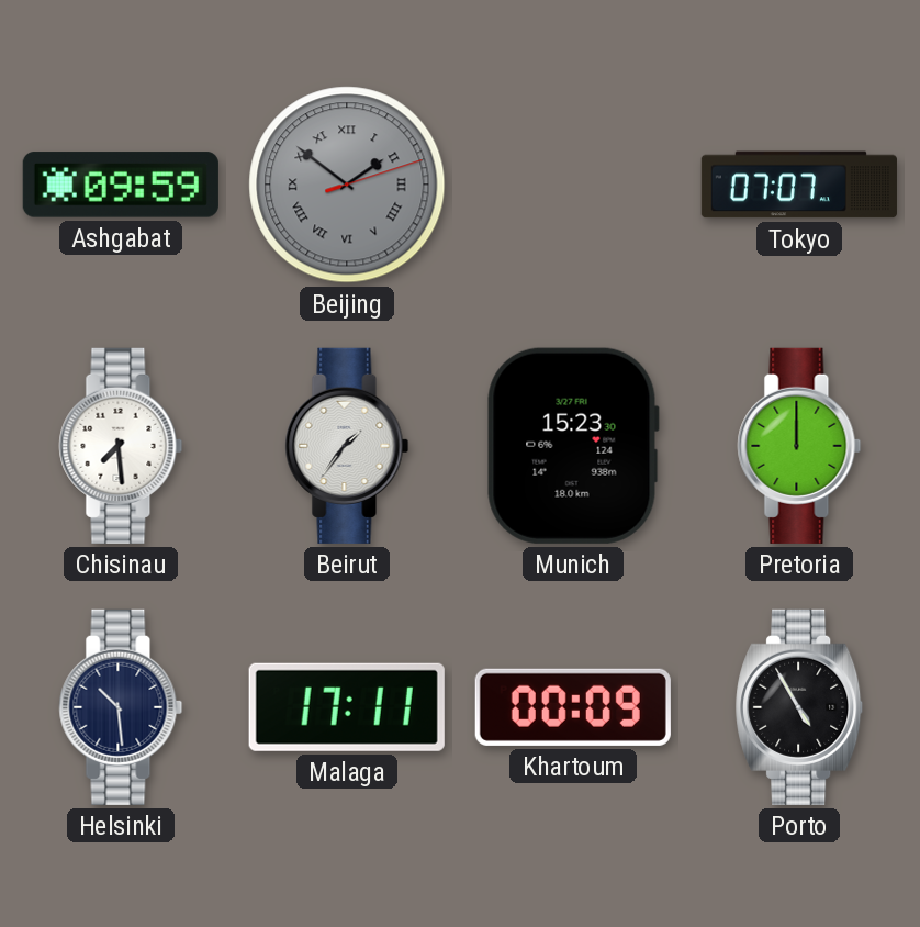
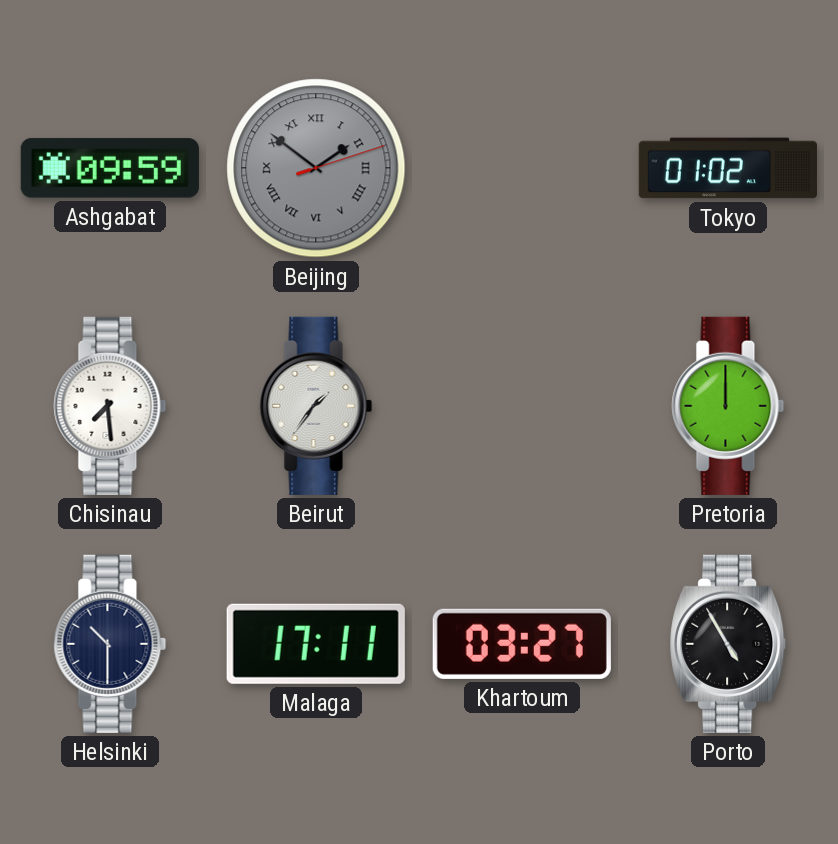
Tokyo: 07:07 -> 01:02
Munich: 15:23 -> none
Helsinki: 10:29 -> 10:30
Khartoum: 00:09 -> 03:27
